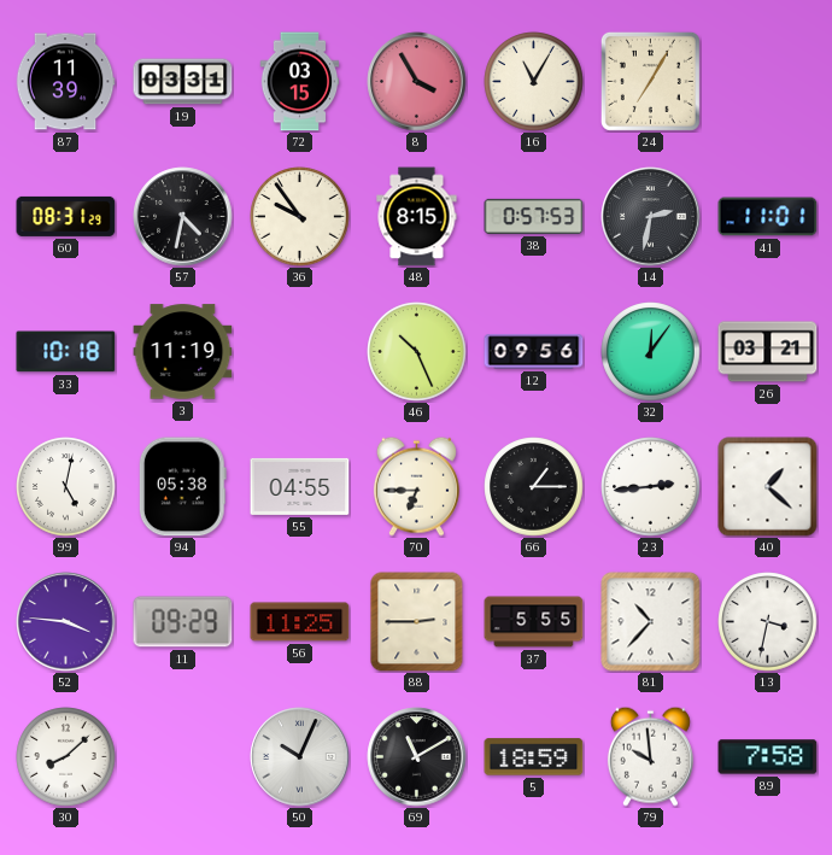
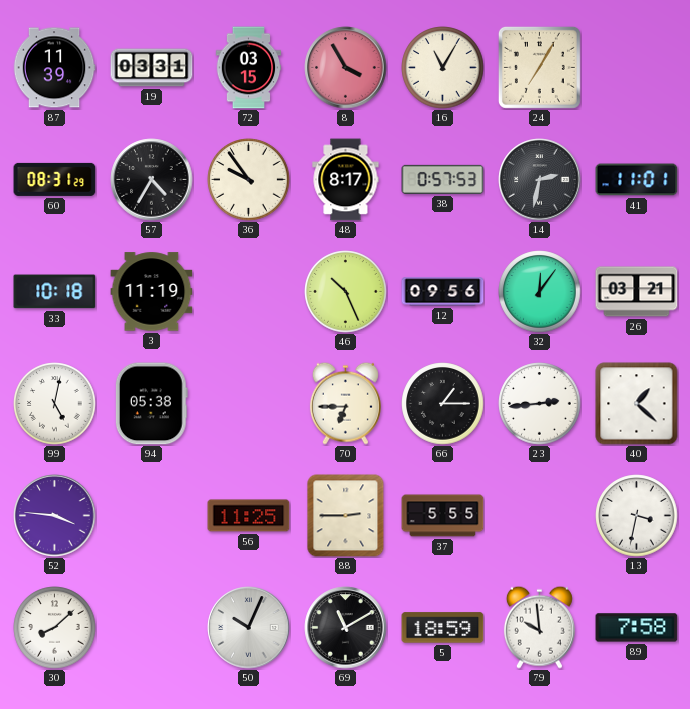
57: 4:32 -> 4:35
48: 8:15 -> 8:17
55: 04:55 -> none
11: 09:29 -> none
81: 10:37 -> none
